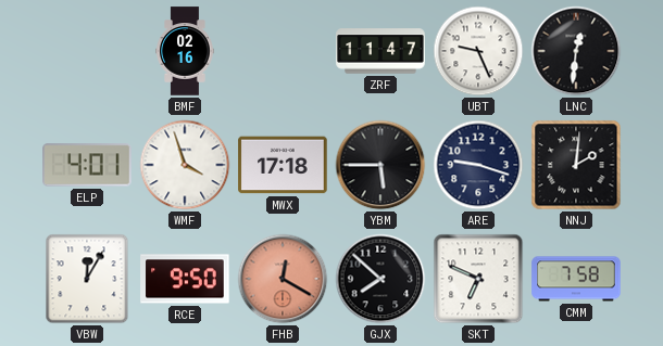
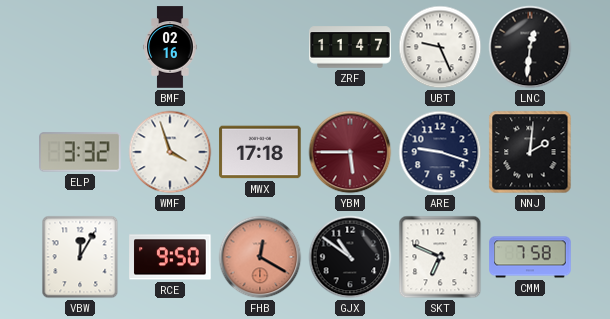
ELP: 4:01 -> 3:32
YBM dial: black -> burgundy
GJX: 7:52 -> 10:51
